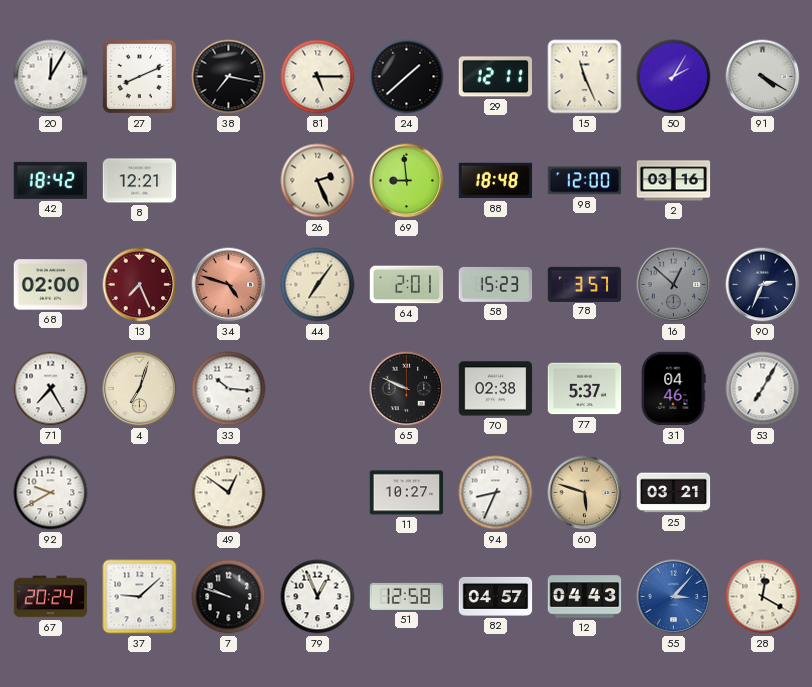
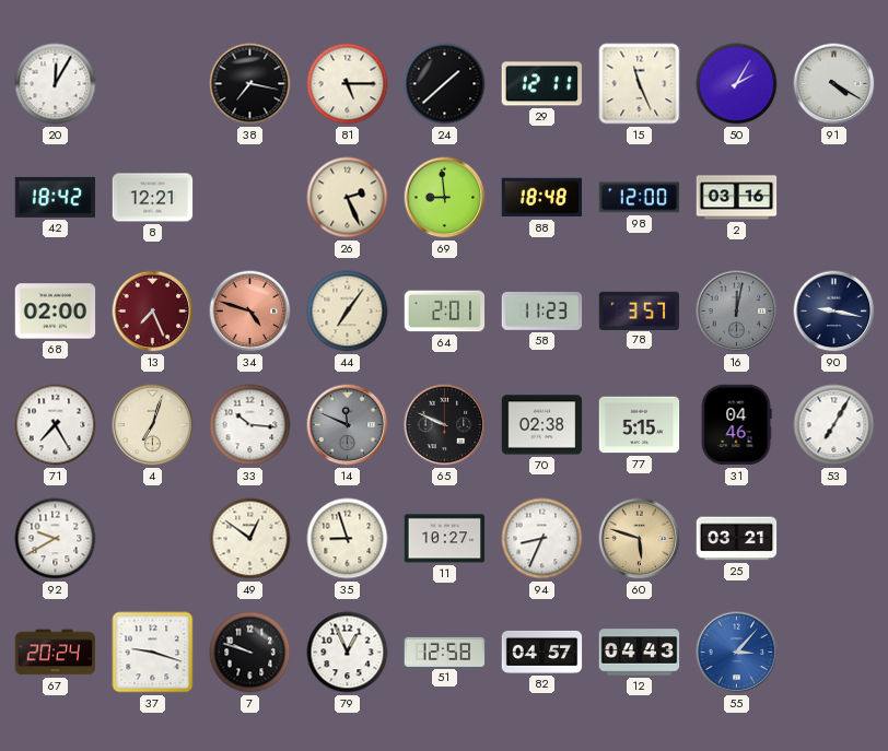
27: 8:11 -> none
58: 15:23 -> 11:23
16: 12:52 -> 12:02
90: 2:34 -> 9:17
14: none -> 11:49
77: 5:37 -> 5:15
35: none -> 8:57
37: 9:08 -> 9:18
28: 12:20 -> none
